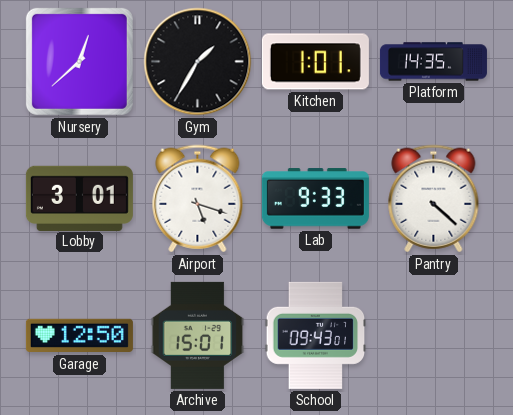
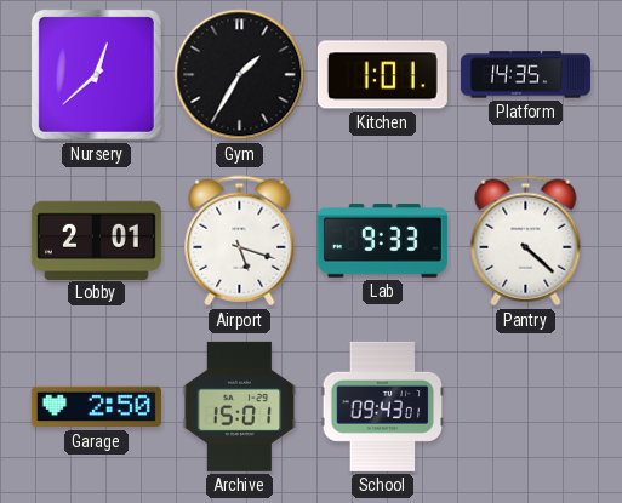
Lobby: 3:01 -> 2:01
Garage: 12:50 -> 2:50
